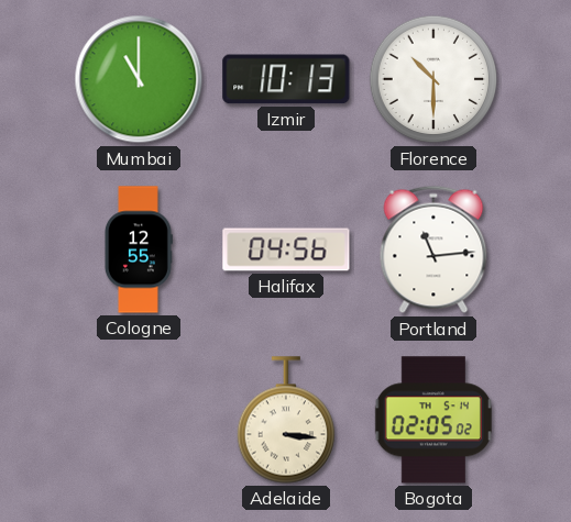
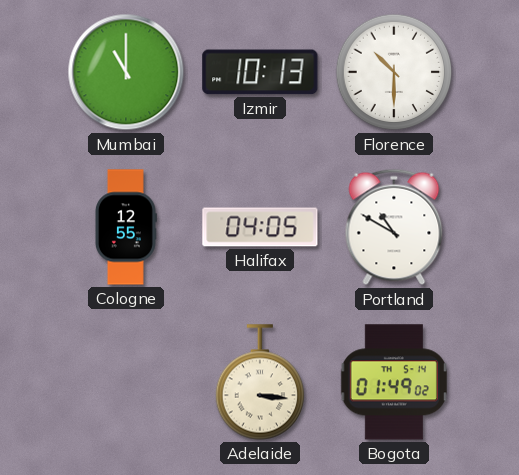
Halifax: 04:56 -> 04:05
Portland: 11:14 -> 10:50
Bogota: 02:05 -> 01:49
